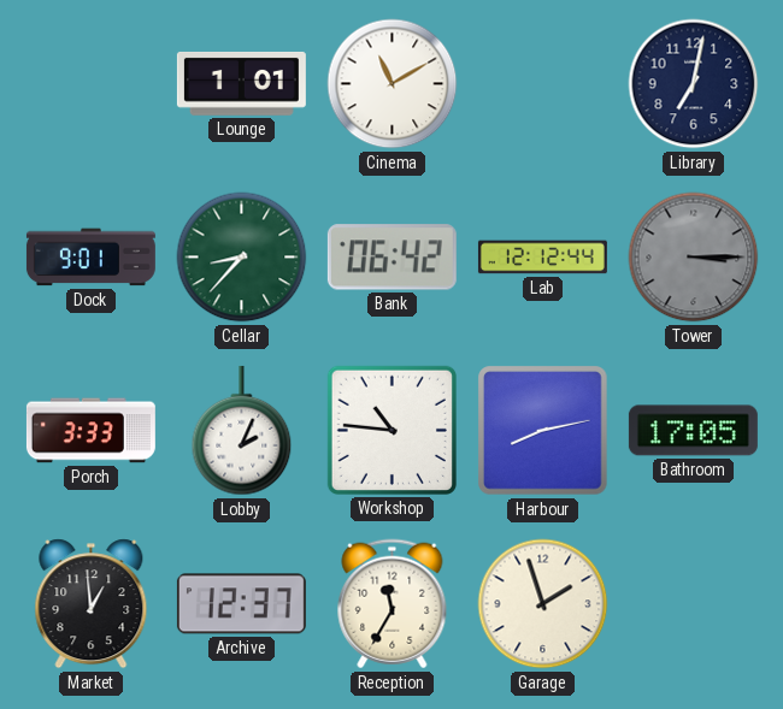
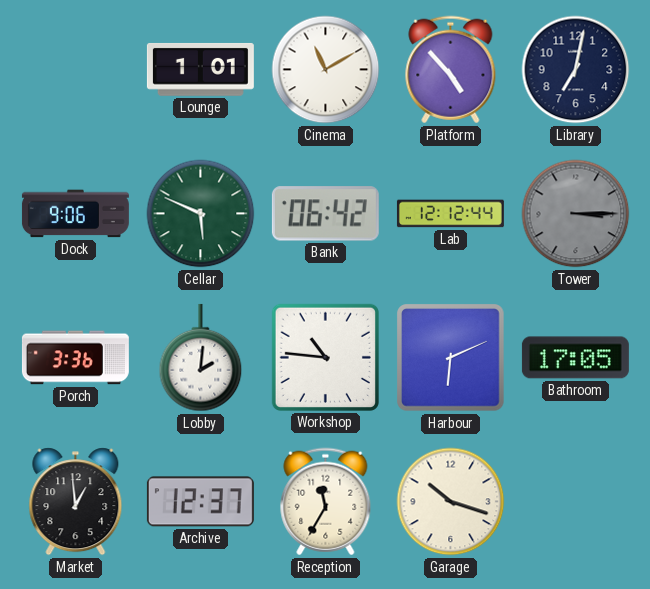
Platform: none -> 4:53
Dock: 9:01 -> 9:06
Cellar: 8:37 -> 5:49
Porch: 3:33 -> 3:36
Lobby: 2:04 -> 2:01
Harbour: 8:13 -> 6:11
Garage: 1:57 -> 10:18
